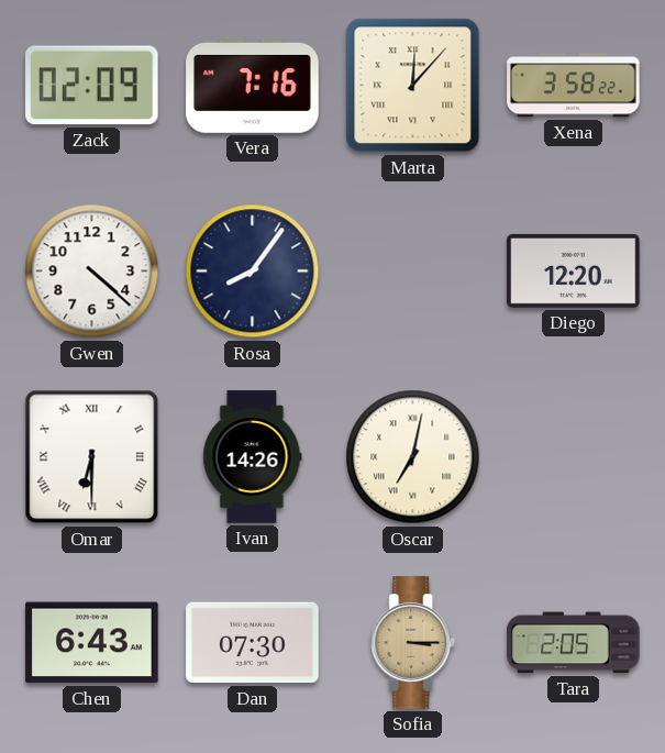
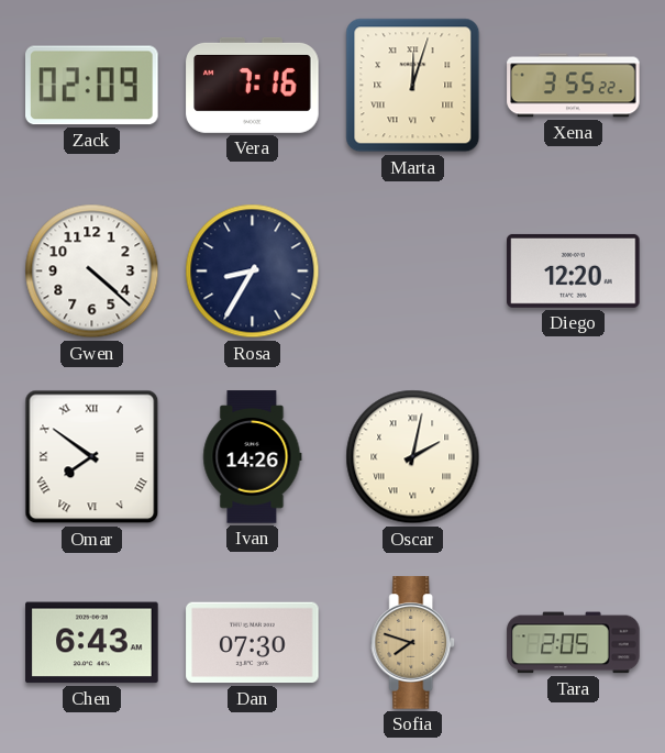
Marta: 12:07 -> 12:03
Xena: 3:58 -> 3:55
Rosa: 8:06 -> 8:35
Omar: 6:30 -> 7:51
Oscar: 7:02 -> 2:02
Sofia: 3:15 -> 7:48
